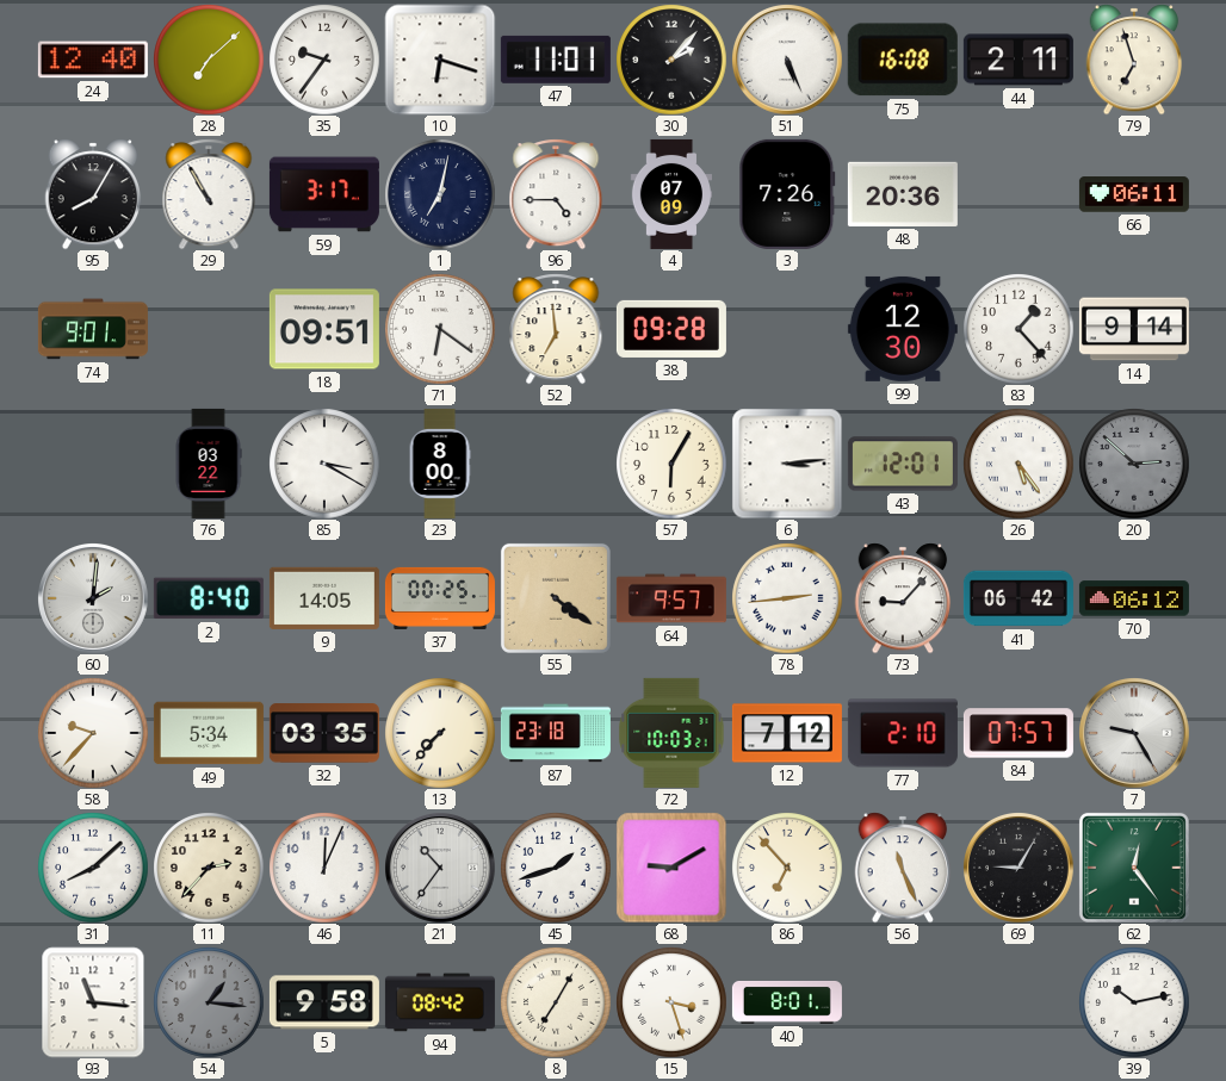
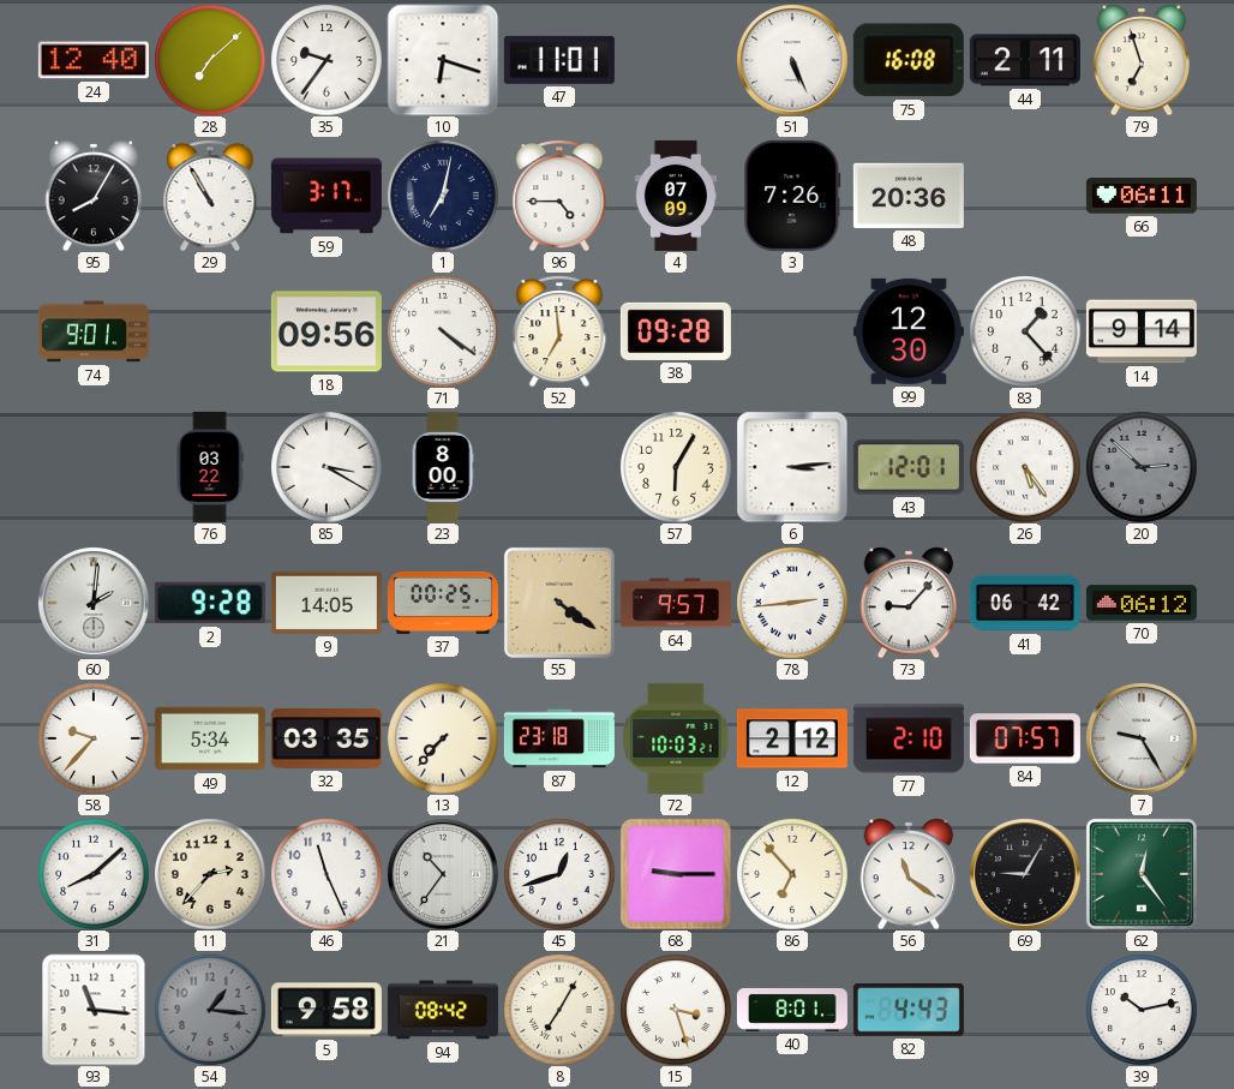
30: 2:07 -> none
18: 09:51 -> 09:56
71: 6:21 -> 4:21
2: 8:40 -> 9:28
12: 7:12 -> 2:12
46: 12:04 -> 11:26
45: 1:42 -> 12:42
68: 9:10 -> 9:15
56: 11:26 -> 11:21
82: none -> 4:43
